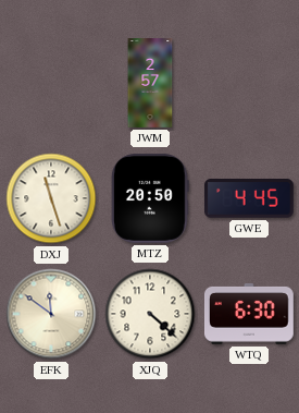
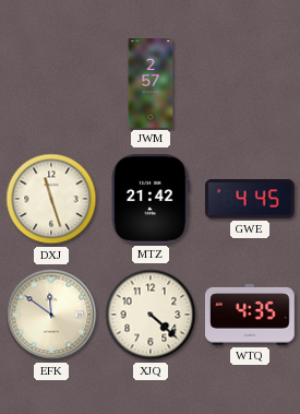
MTZ: 20:50 -> 21:42
WTQ: 6:30 -> 4:35
